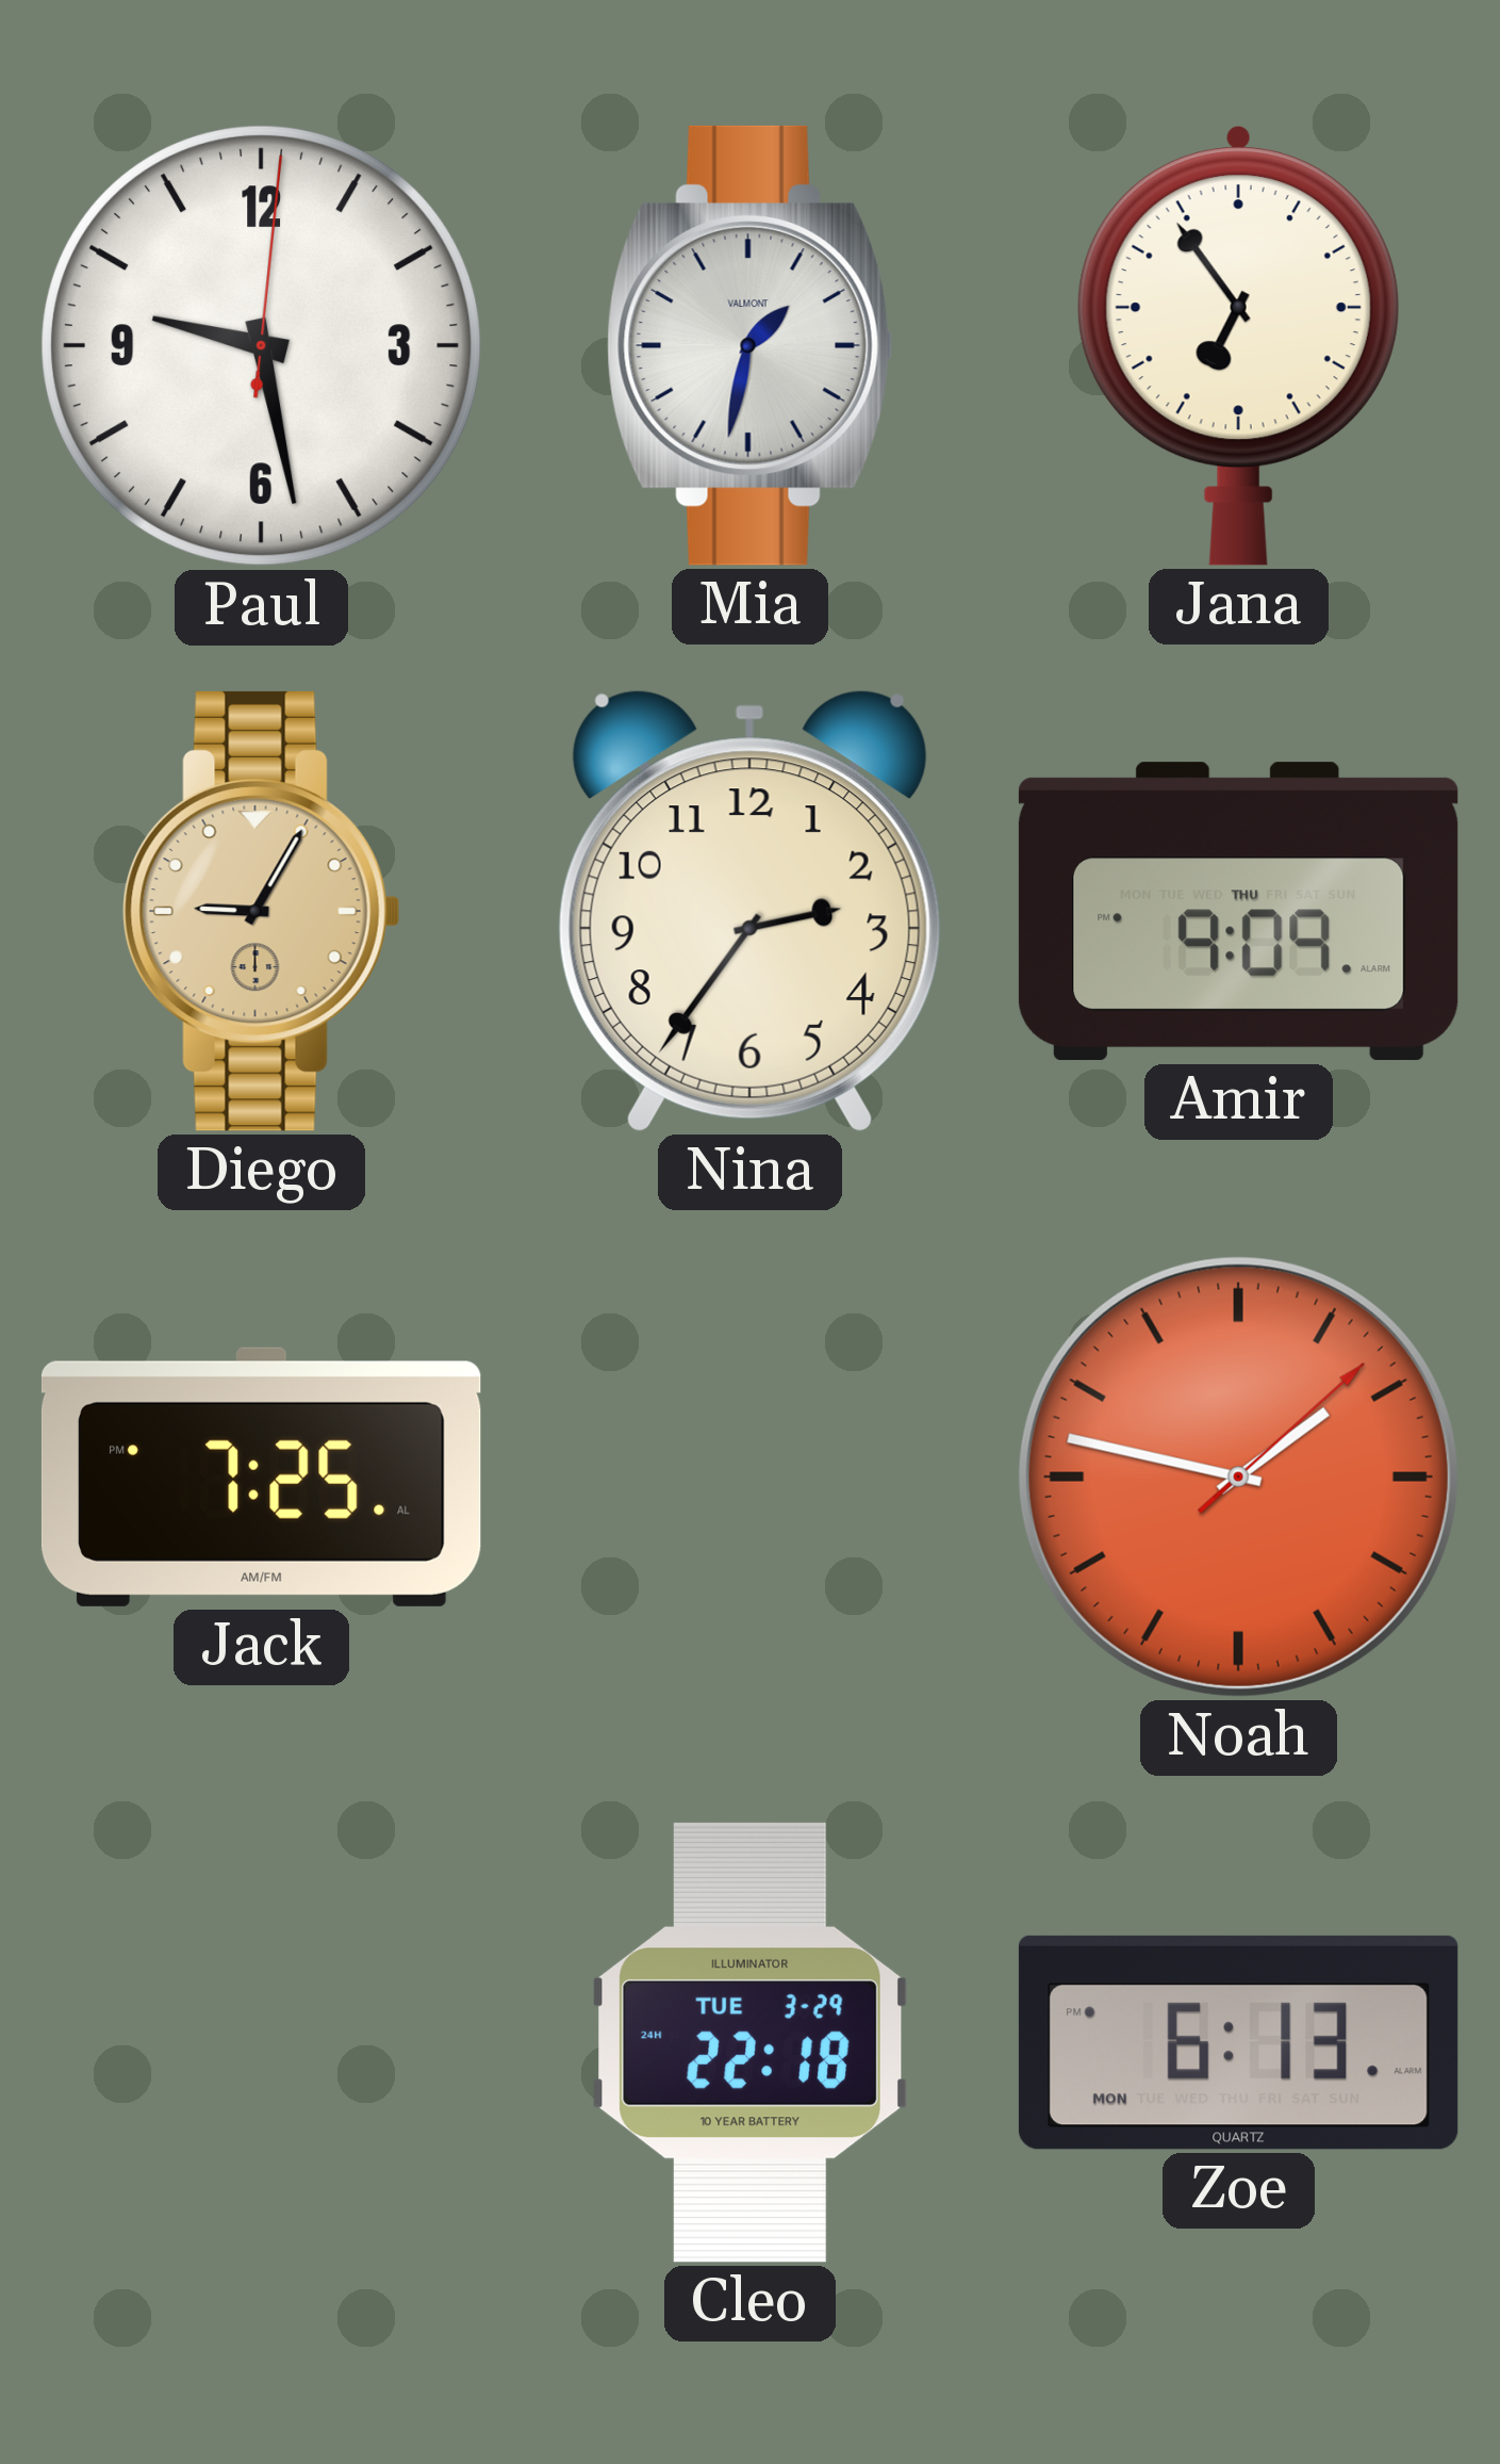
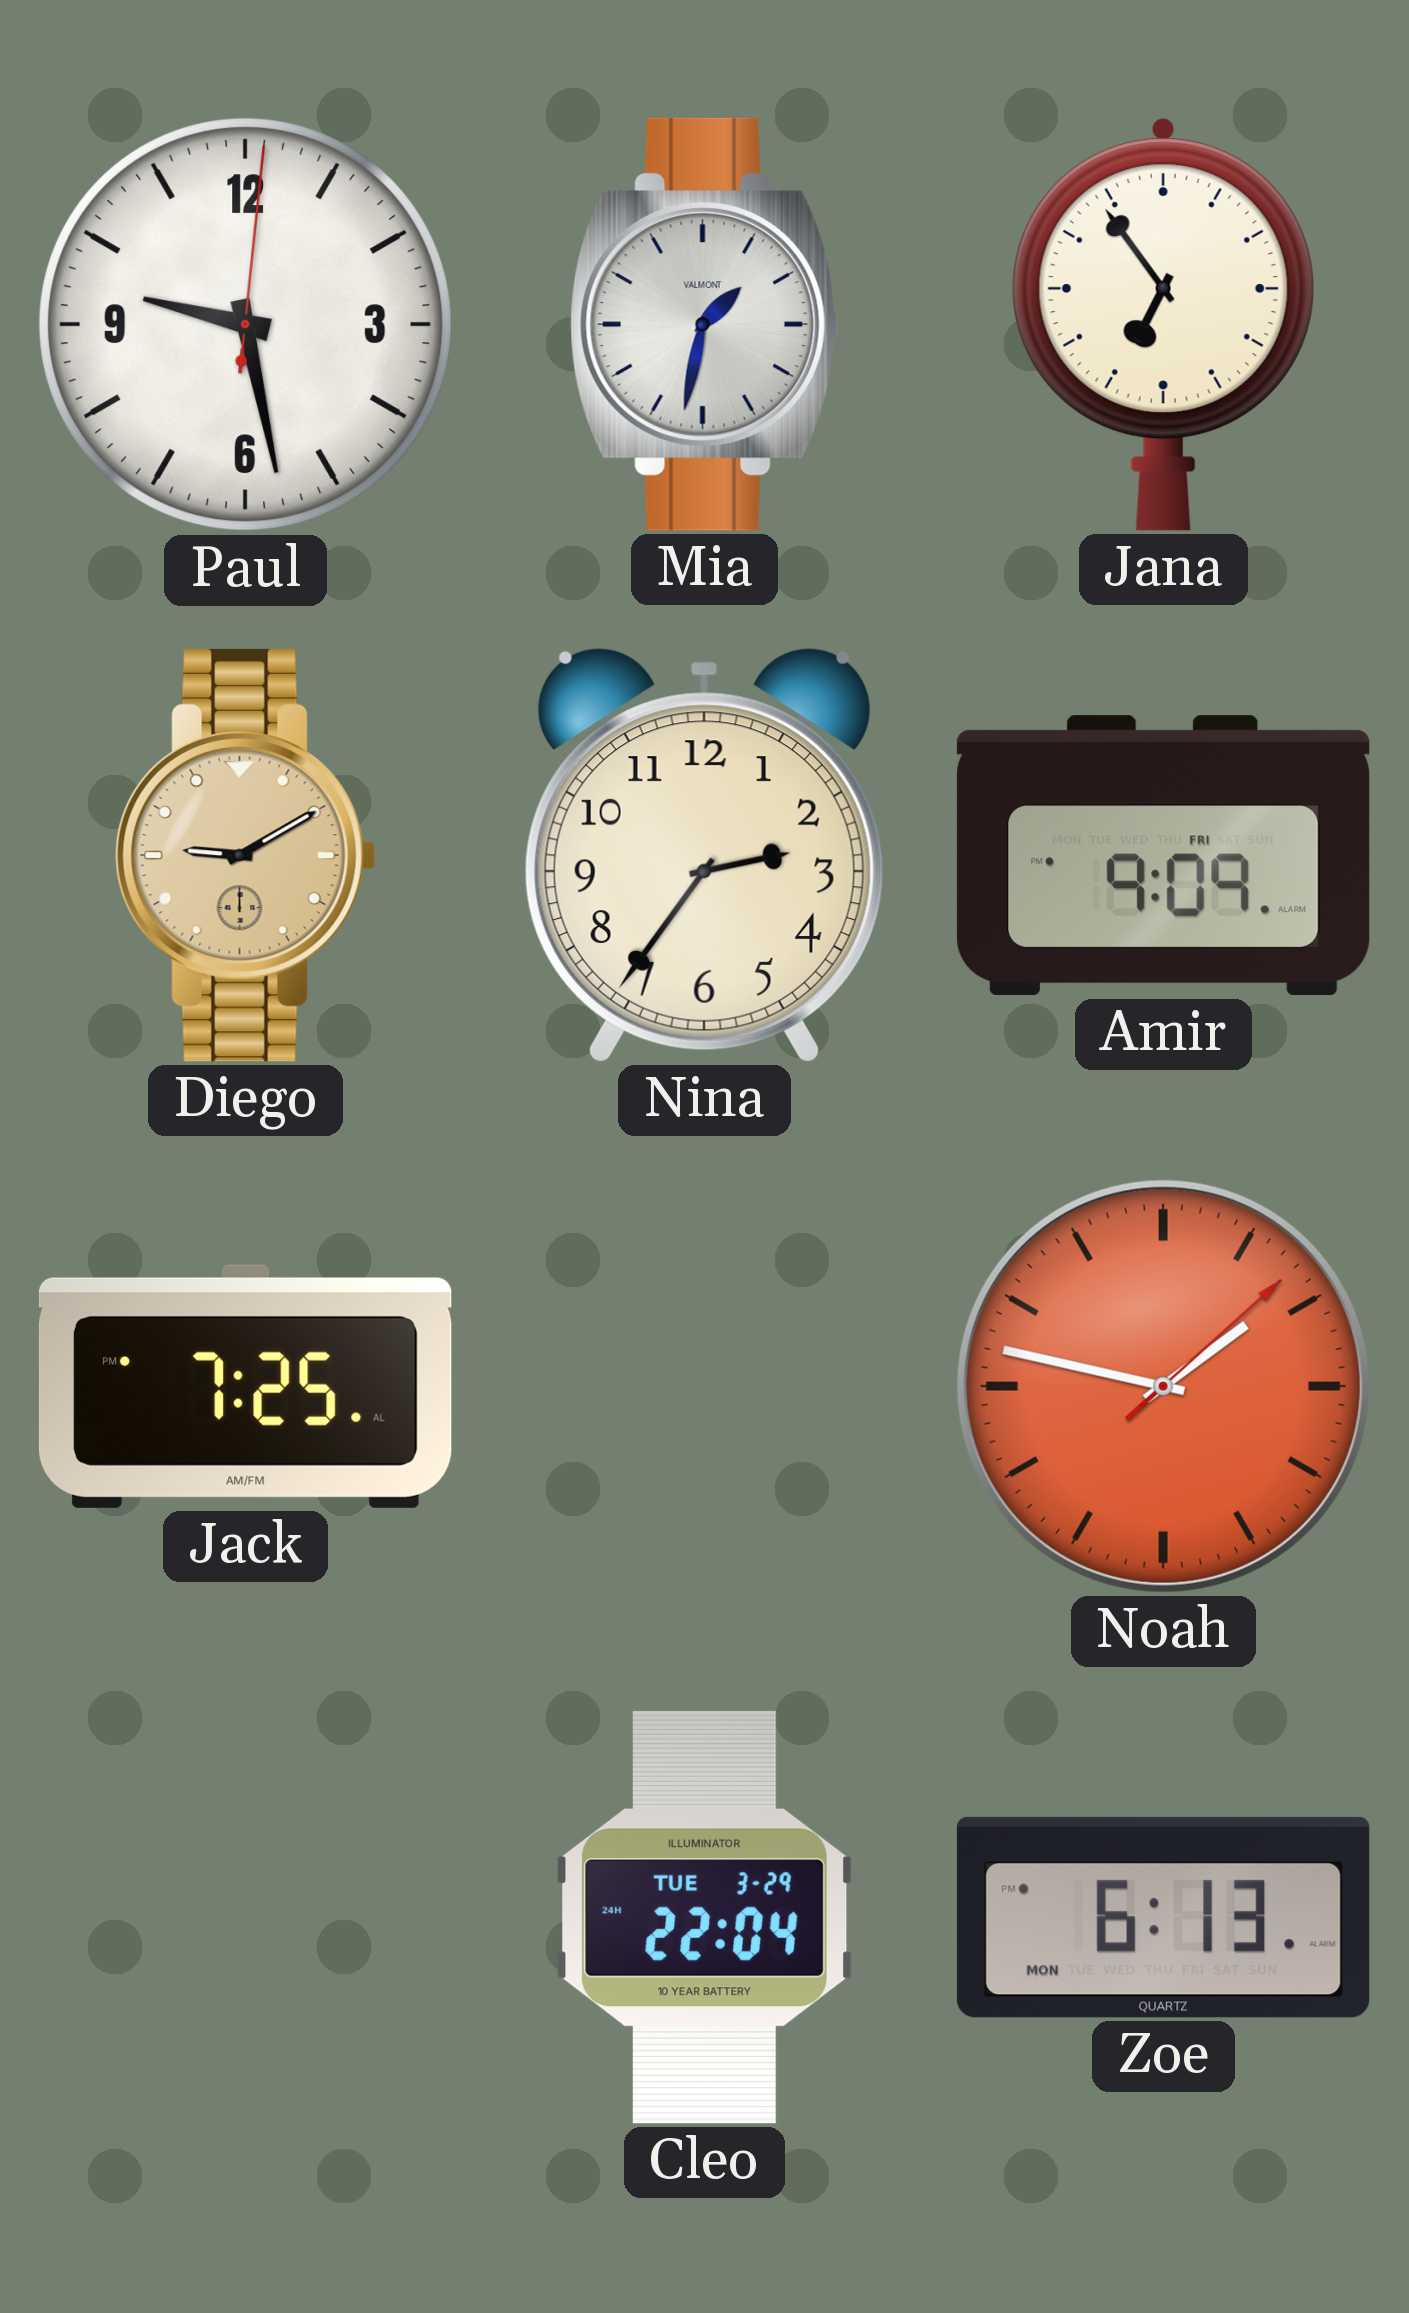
Diego: 9:05 -> 9:10
Amir date: THU -> FRI
Cleo: 22:18 -> 22:04
